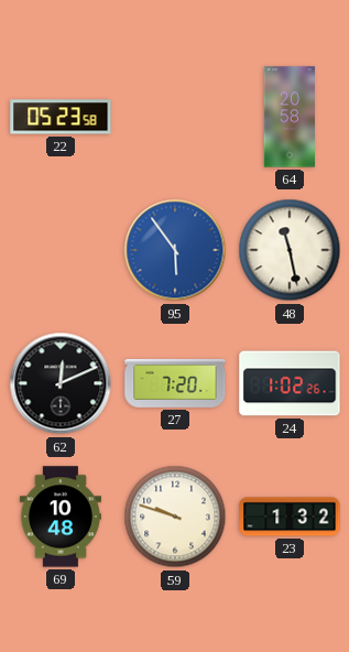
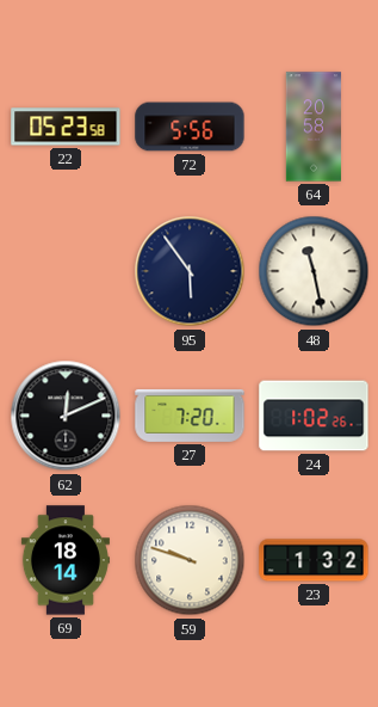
72: none -> 5:56
95 dial: blue -> navy
69: 10:48 -> 18:14
